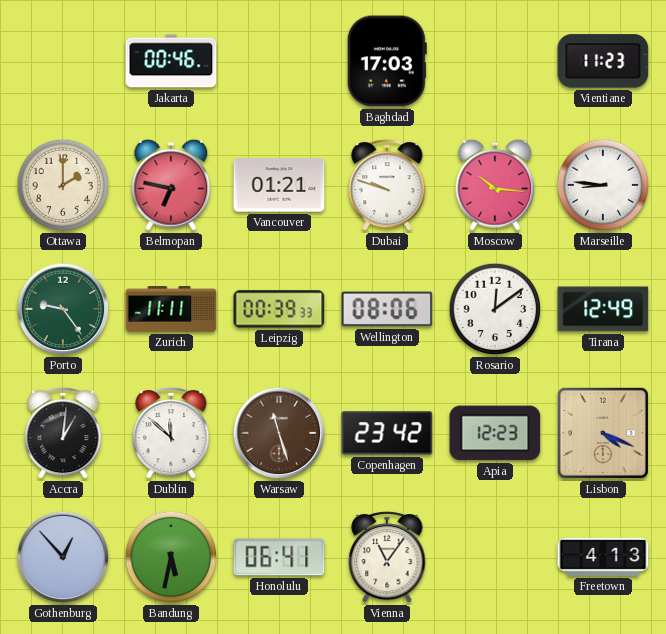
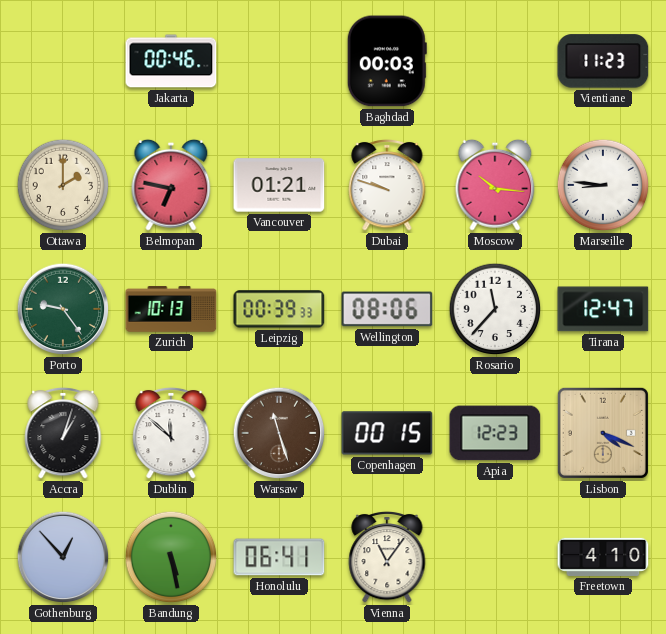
Baghdad: 17:03 -> 00:03
Zurich: 11:11 -> 10:13
Rosario: 12:09 -> 11:37
Tirana: 12:49 -> 12:47
Accra: 1:01 -> 1:03
Copenhagen: 23:42 -> 00:15
Bandung: 5:32 -> 5:28
Freetown: 4:13 -> 4:10
